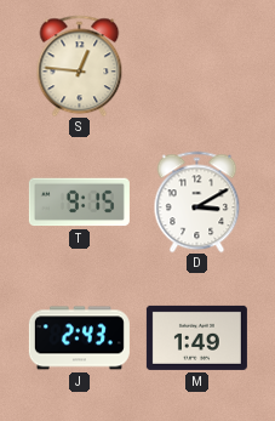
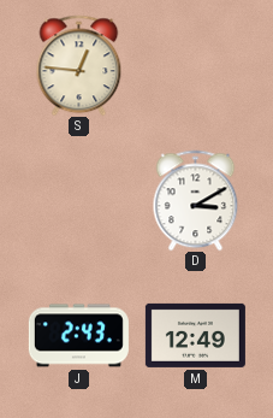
T: 9:15 -> none
M: 1:49 -> 12:49
